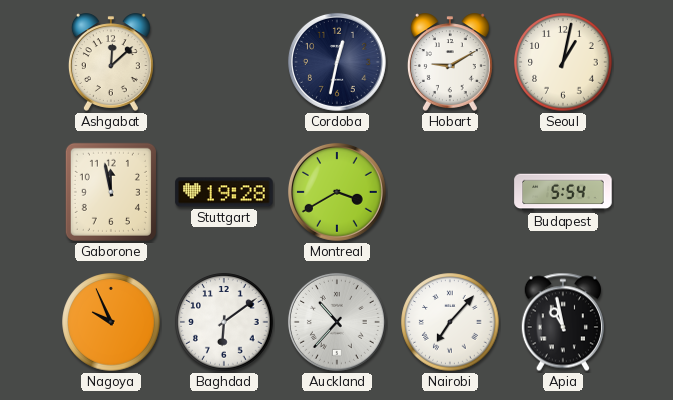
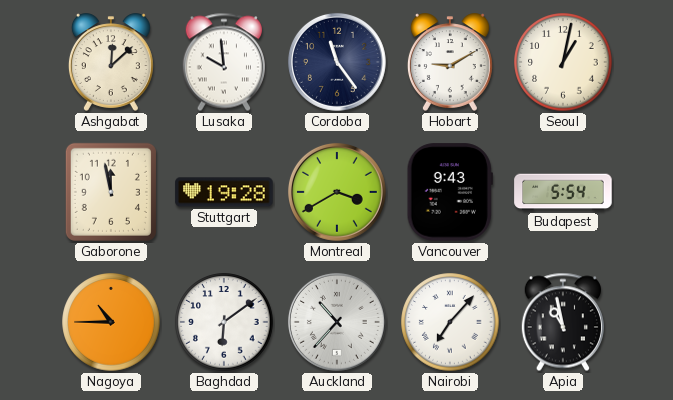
Lusaka: none -> 9:59
Cordoba: 12:32 -> 11:24
Vancouver: none -> 9:43
Nagoya: 9:56 -> 10:45
